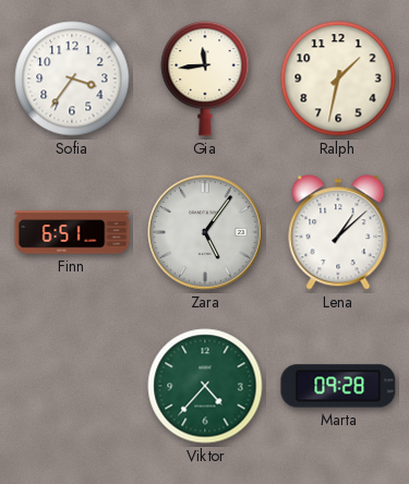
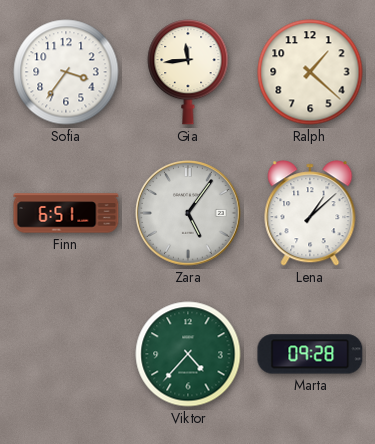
Ralph: 1:32 -> 1:22
